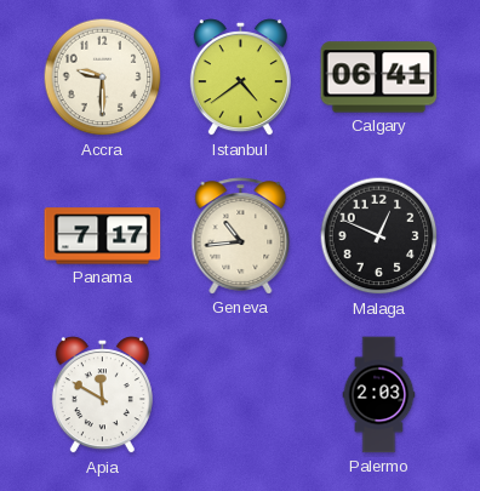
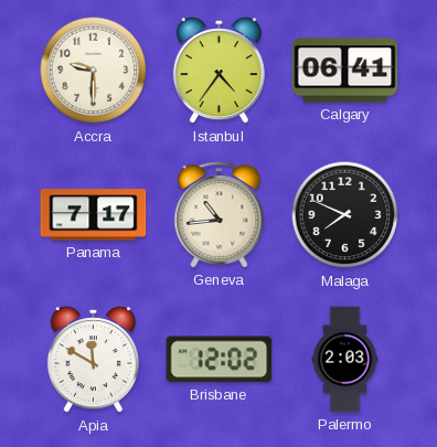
Istanbul: 4:39 -> 4:36
Malaga: 12:49 -> 7:49
Brisbane: none -> 12:02
